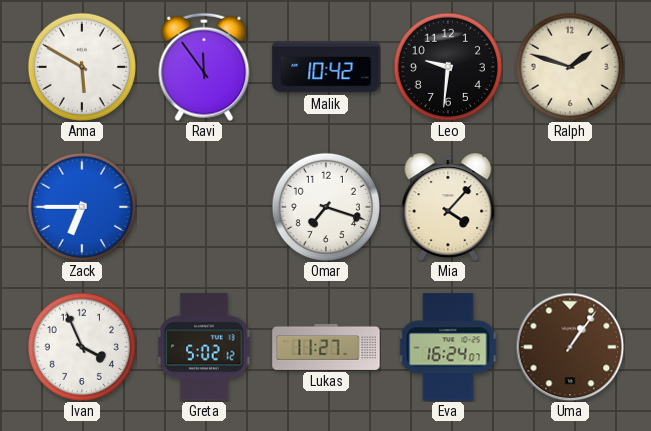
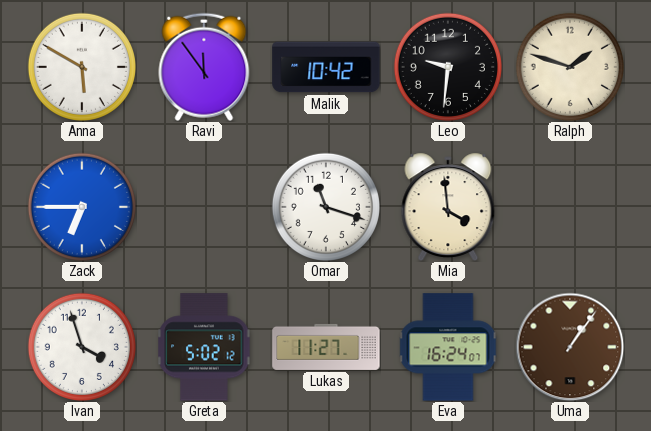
Omar: 7:18 -> 11:18
Mia: 4:07 -> 3:59
Ivan: 3:56 -> 3:57
